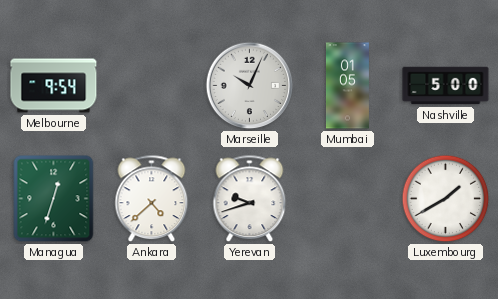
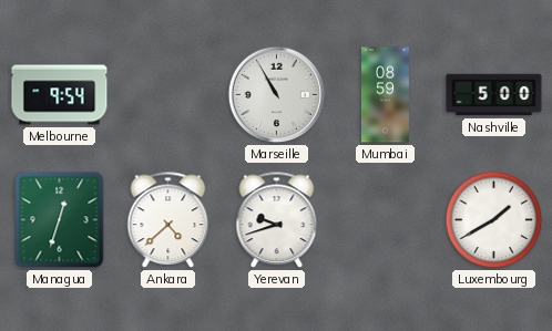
Marseille: 10:04 -> 10:55
Mumbai: 01:05 -> 08:59
